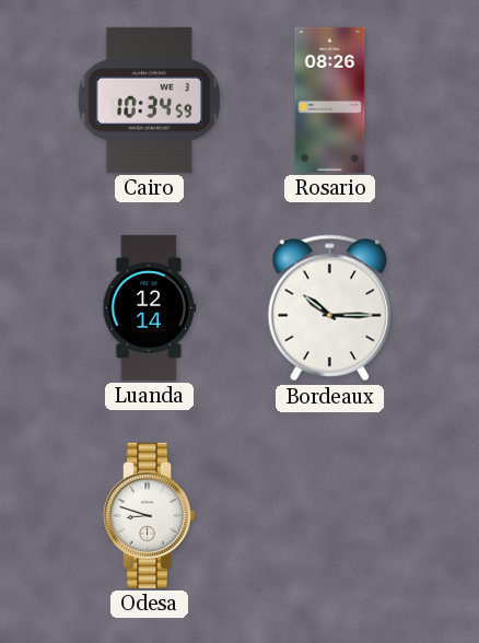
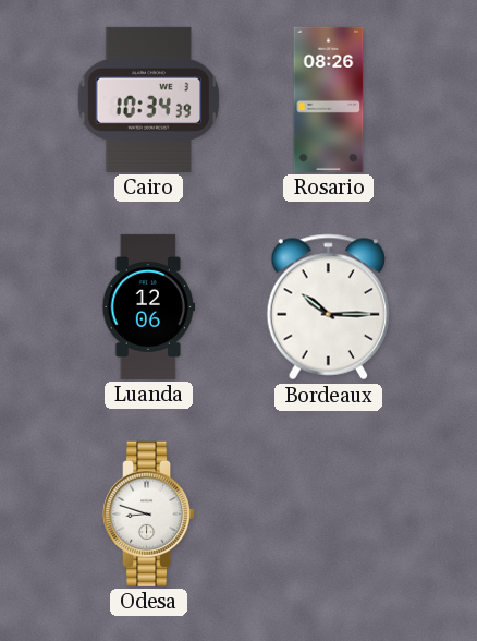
Cairo: 10:34:59 -> 10:34:39
Luanda: 12:14 -> 12:06
